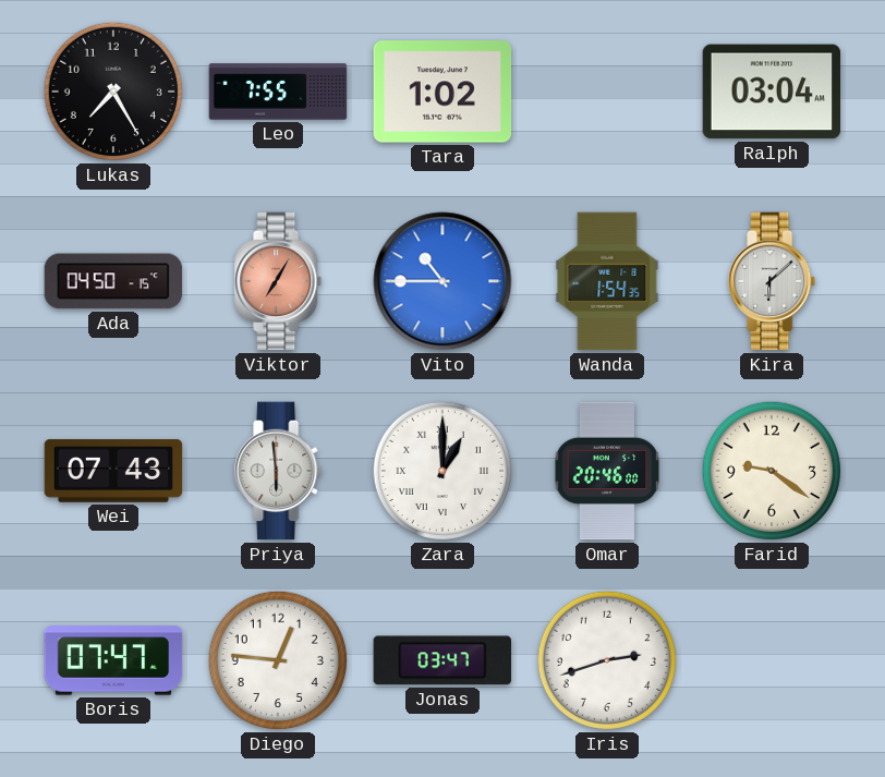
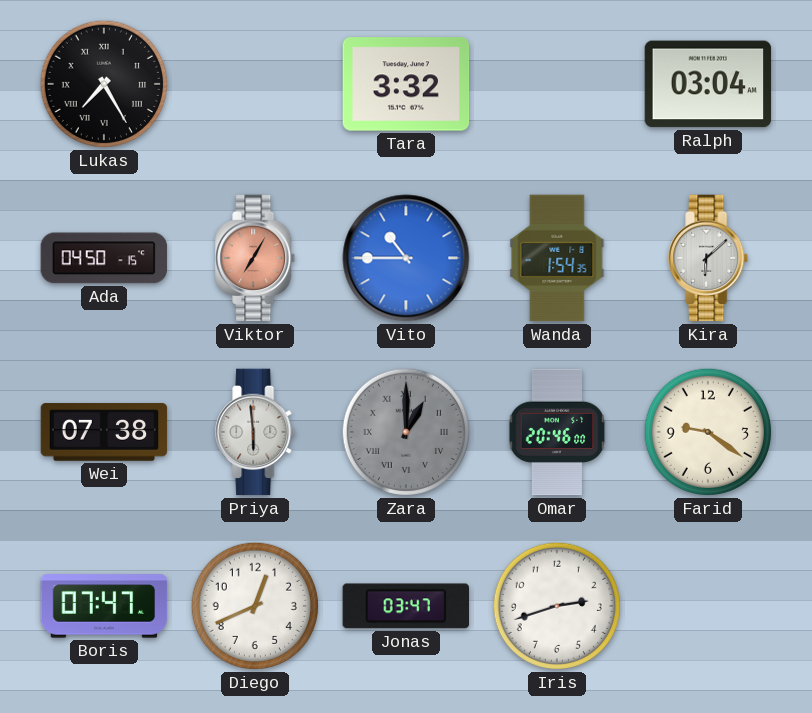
Lukas numerals: Arabic -> Roman
Leo: 7:55 -> none
Tara: 1:02 -> 3:32
Wei: 07:43 -> 07:38
Zara dial: white -> grey
Diego: 12:46 -> 12:41
